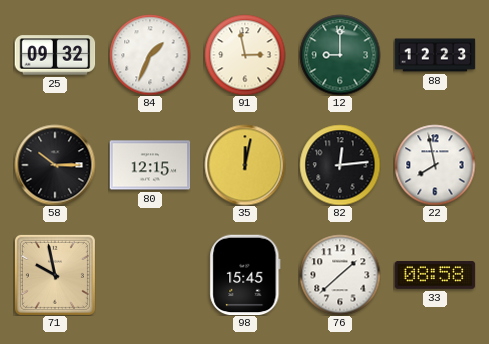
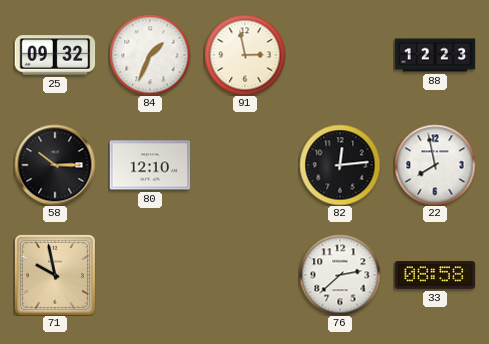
12: 9:00 -> none
80: 12:15 -> 12:10
35: 12:02 -> none
98: 15:45 -> none
76: 1:38 -> 2:38
